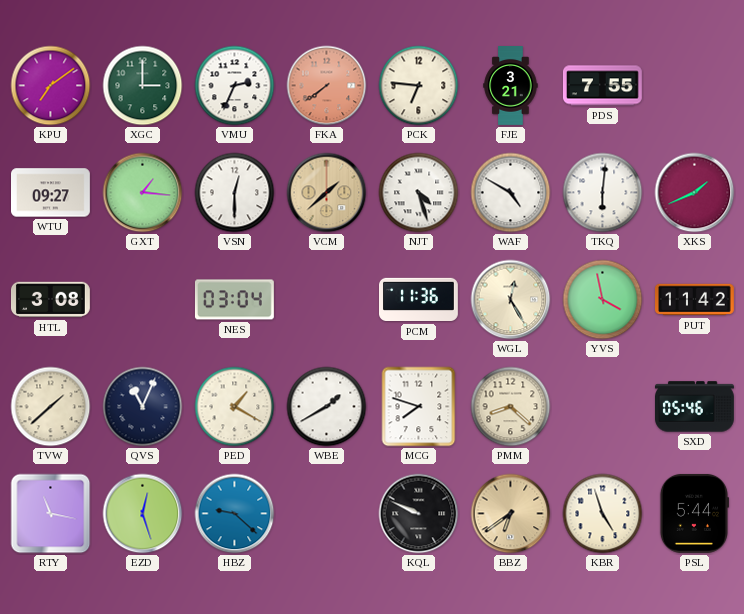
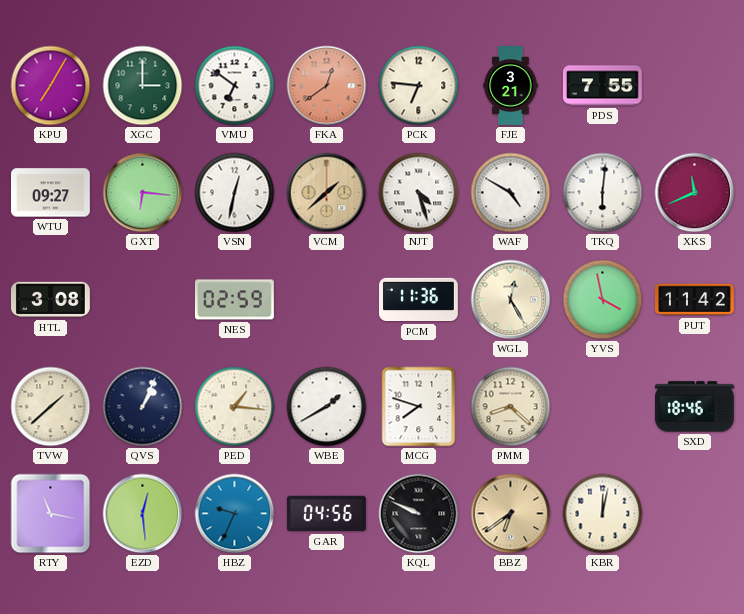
KPU: 7:09 -> 7:05
VMU: 2:34 -> 6:51
FKA: 7:39 -> 12:39
GXT: 1:16 -> 6:16
VSN: 12:30 -> 12:32
XKS: 1:41 -> 11:41
NES: 03:04 -> 02:59
QVS: 11:04 -> 1:04
PED: 1:20 -> 1:16
SXD: 05:46 -> 18:46
EZD: 12:27 -> 12:29
HBZ: 9:22 -> 9:34
GAR: none -> 04:56
KBR: 4:57 -> 12:02
PSL: 5:44 -> none
